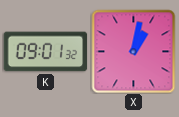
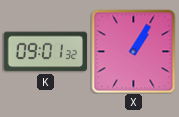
X: 1:02 -> 1:05
